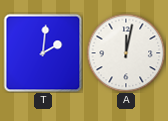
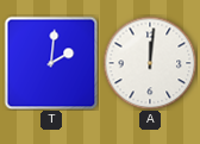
A: 12:02 -> 12:01
